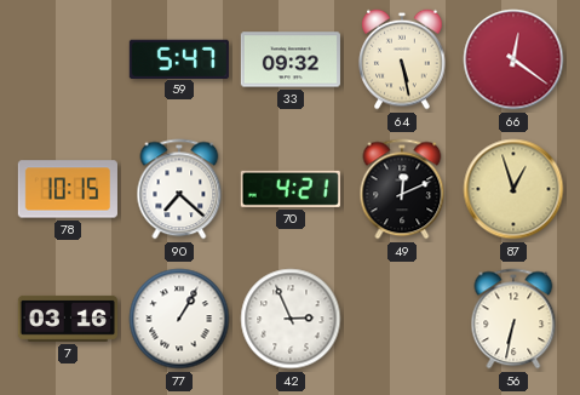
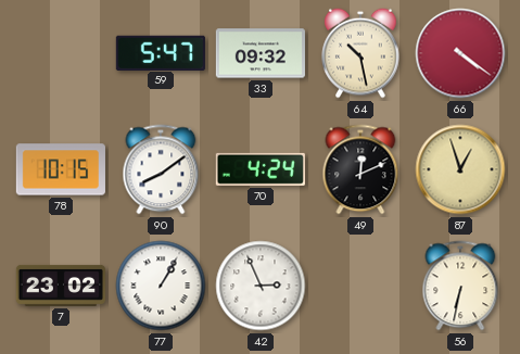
64: 5:28 -> 10:28
66: 12:21 -> 4:21
90: 7:22 -> 8:09
70: 4:21 -> 4:24
7: 03:16 -> 23:02
